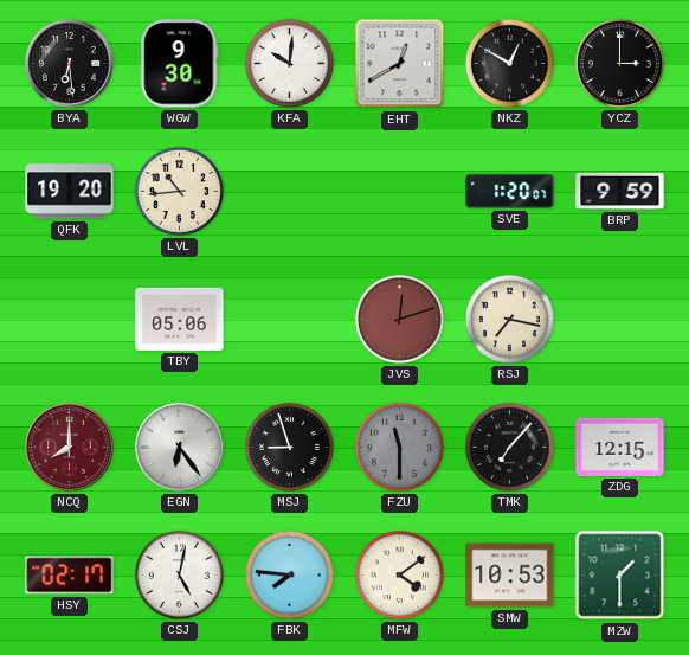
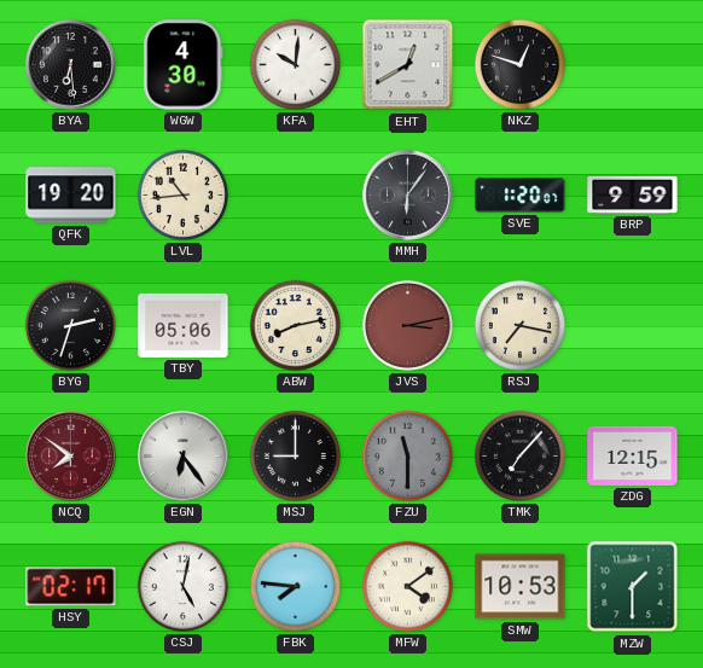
WGW: 9:30 -> 4:30
NKZ: 12:50 -> 12:48
YCZ: 3:00 -> none
MMH: none -> 6:06
BYG: none -> 2:33
ABW: none -> 8:13
JVS: 12:12 -> 3:13
NCQ: 8:00 -> 7:51
MSJ: 8:57 -> 9:00
